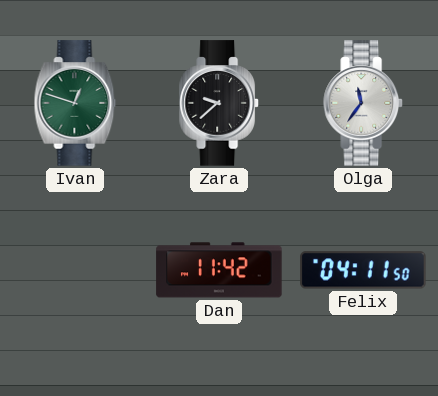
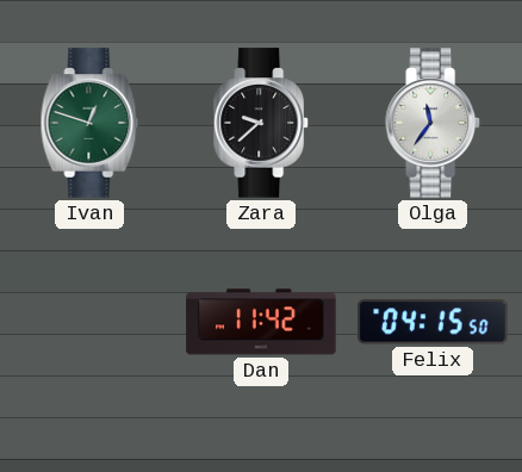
Felix: 04:11 -> 04:15
